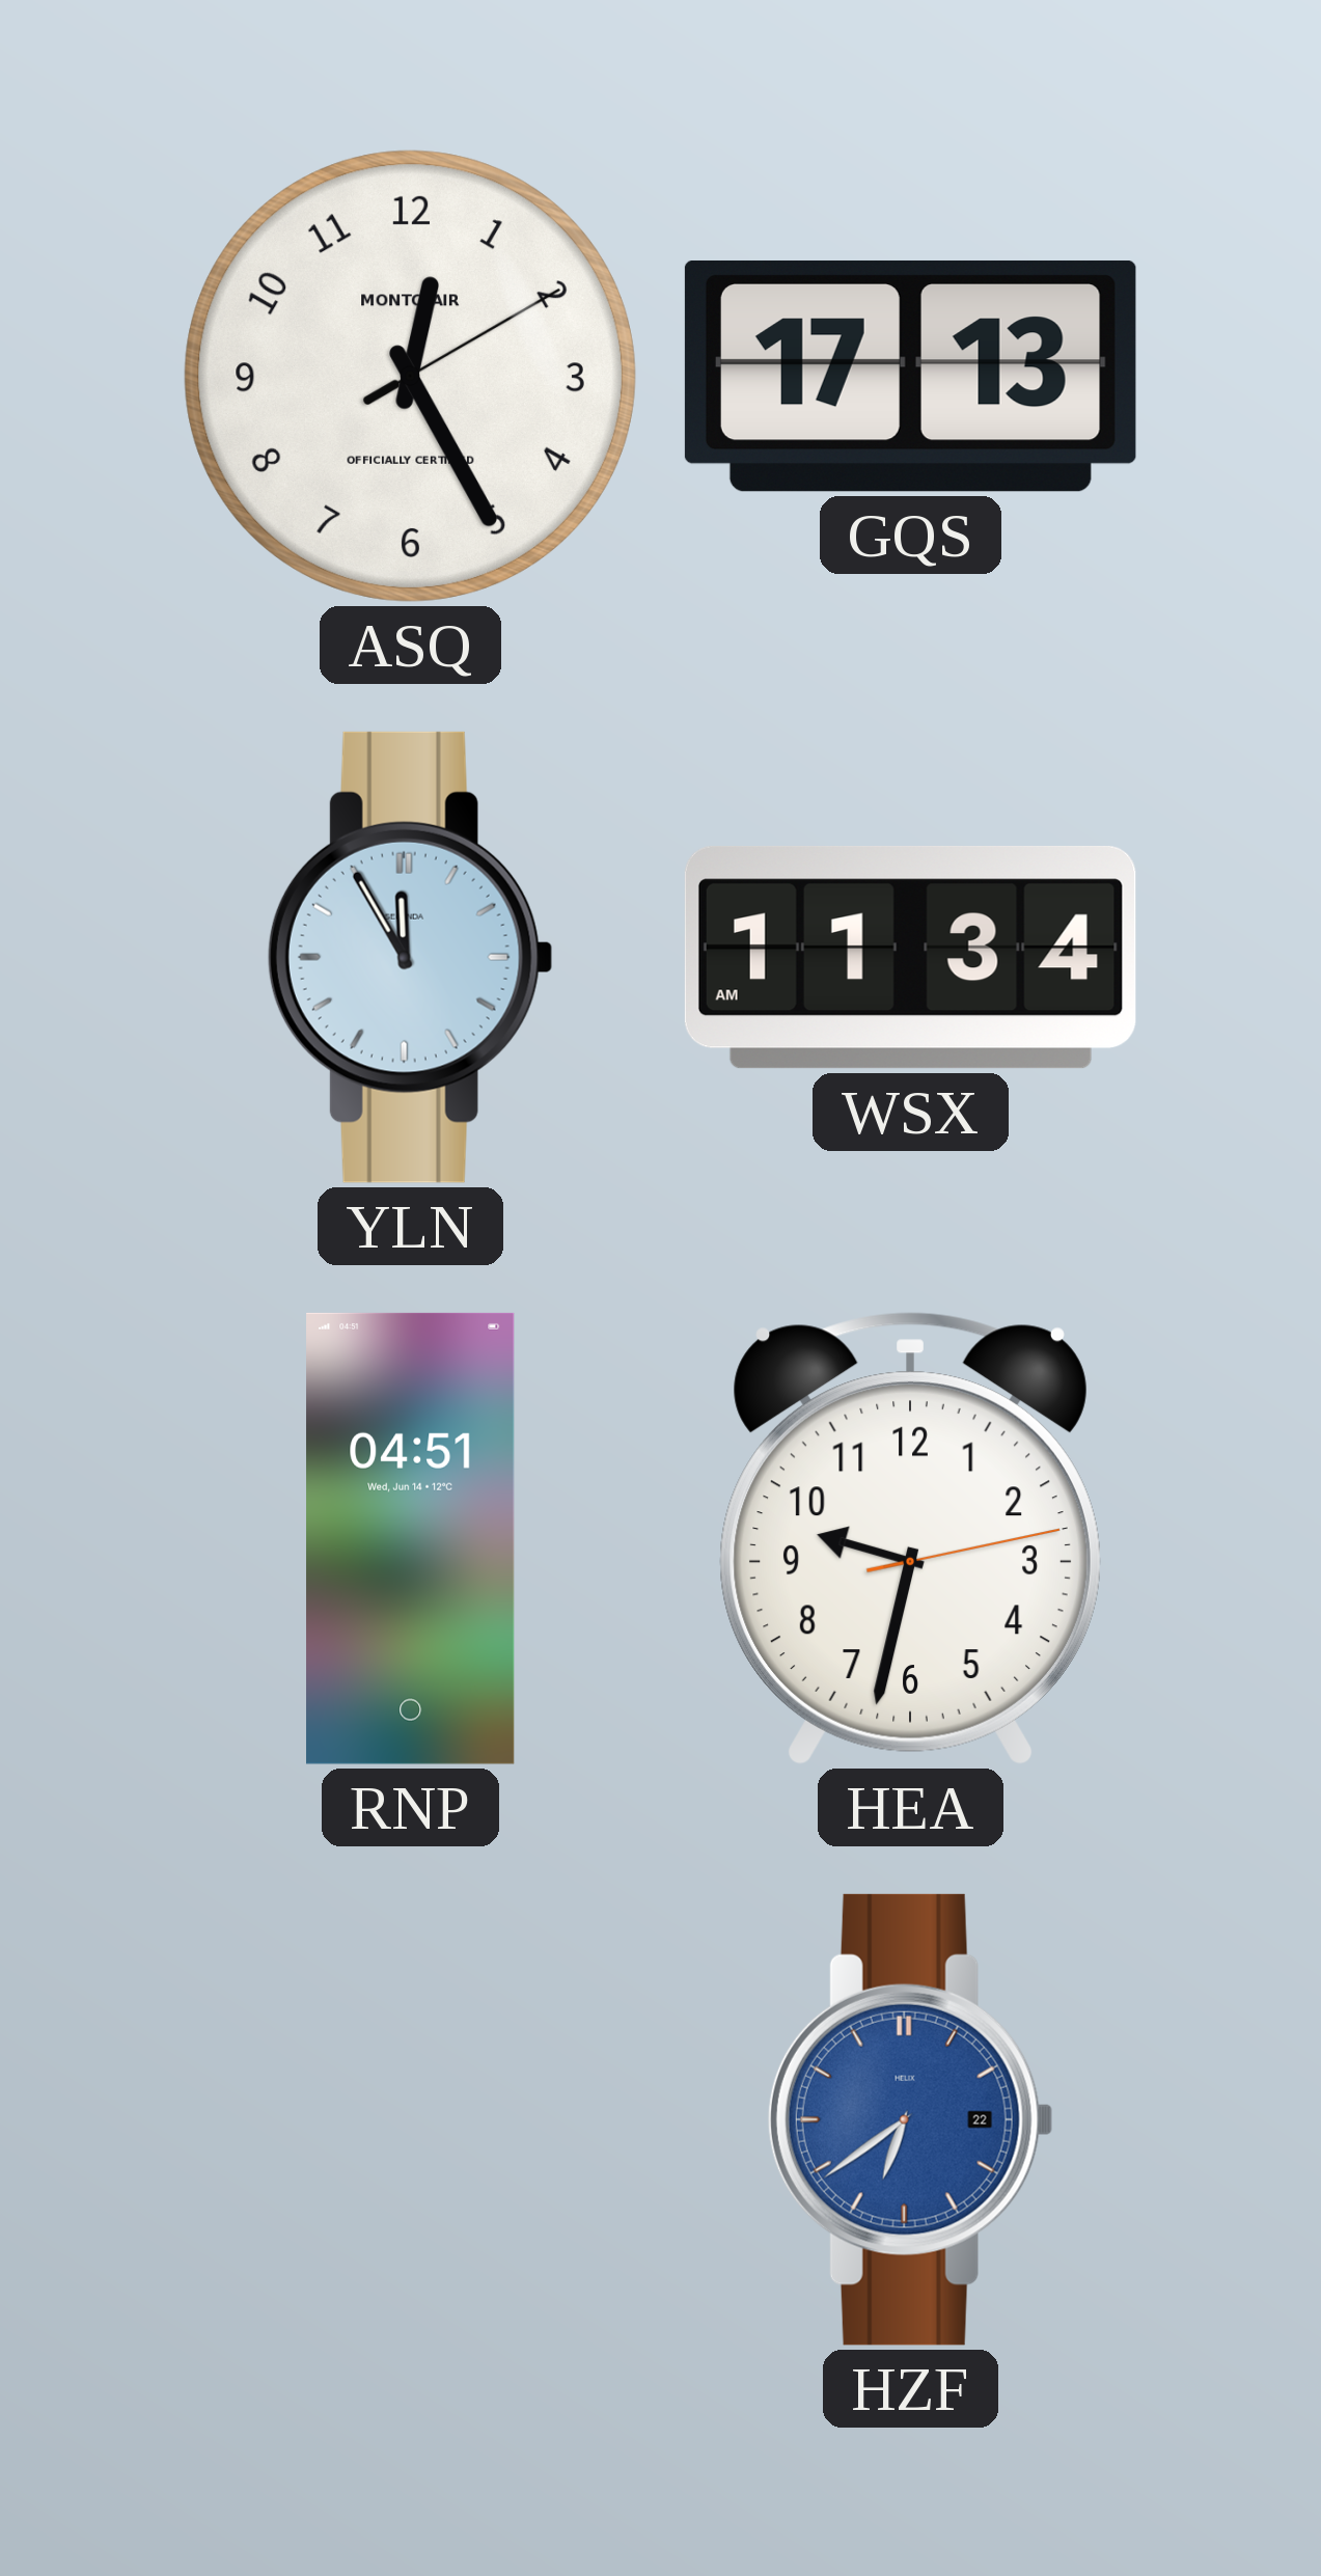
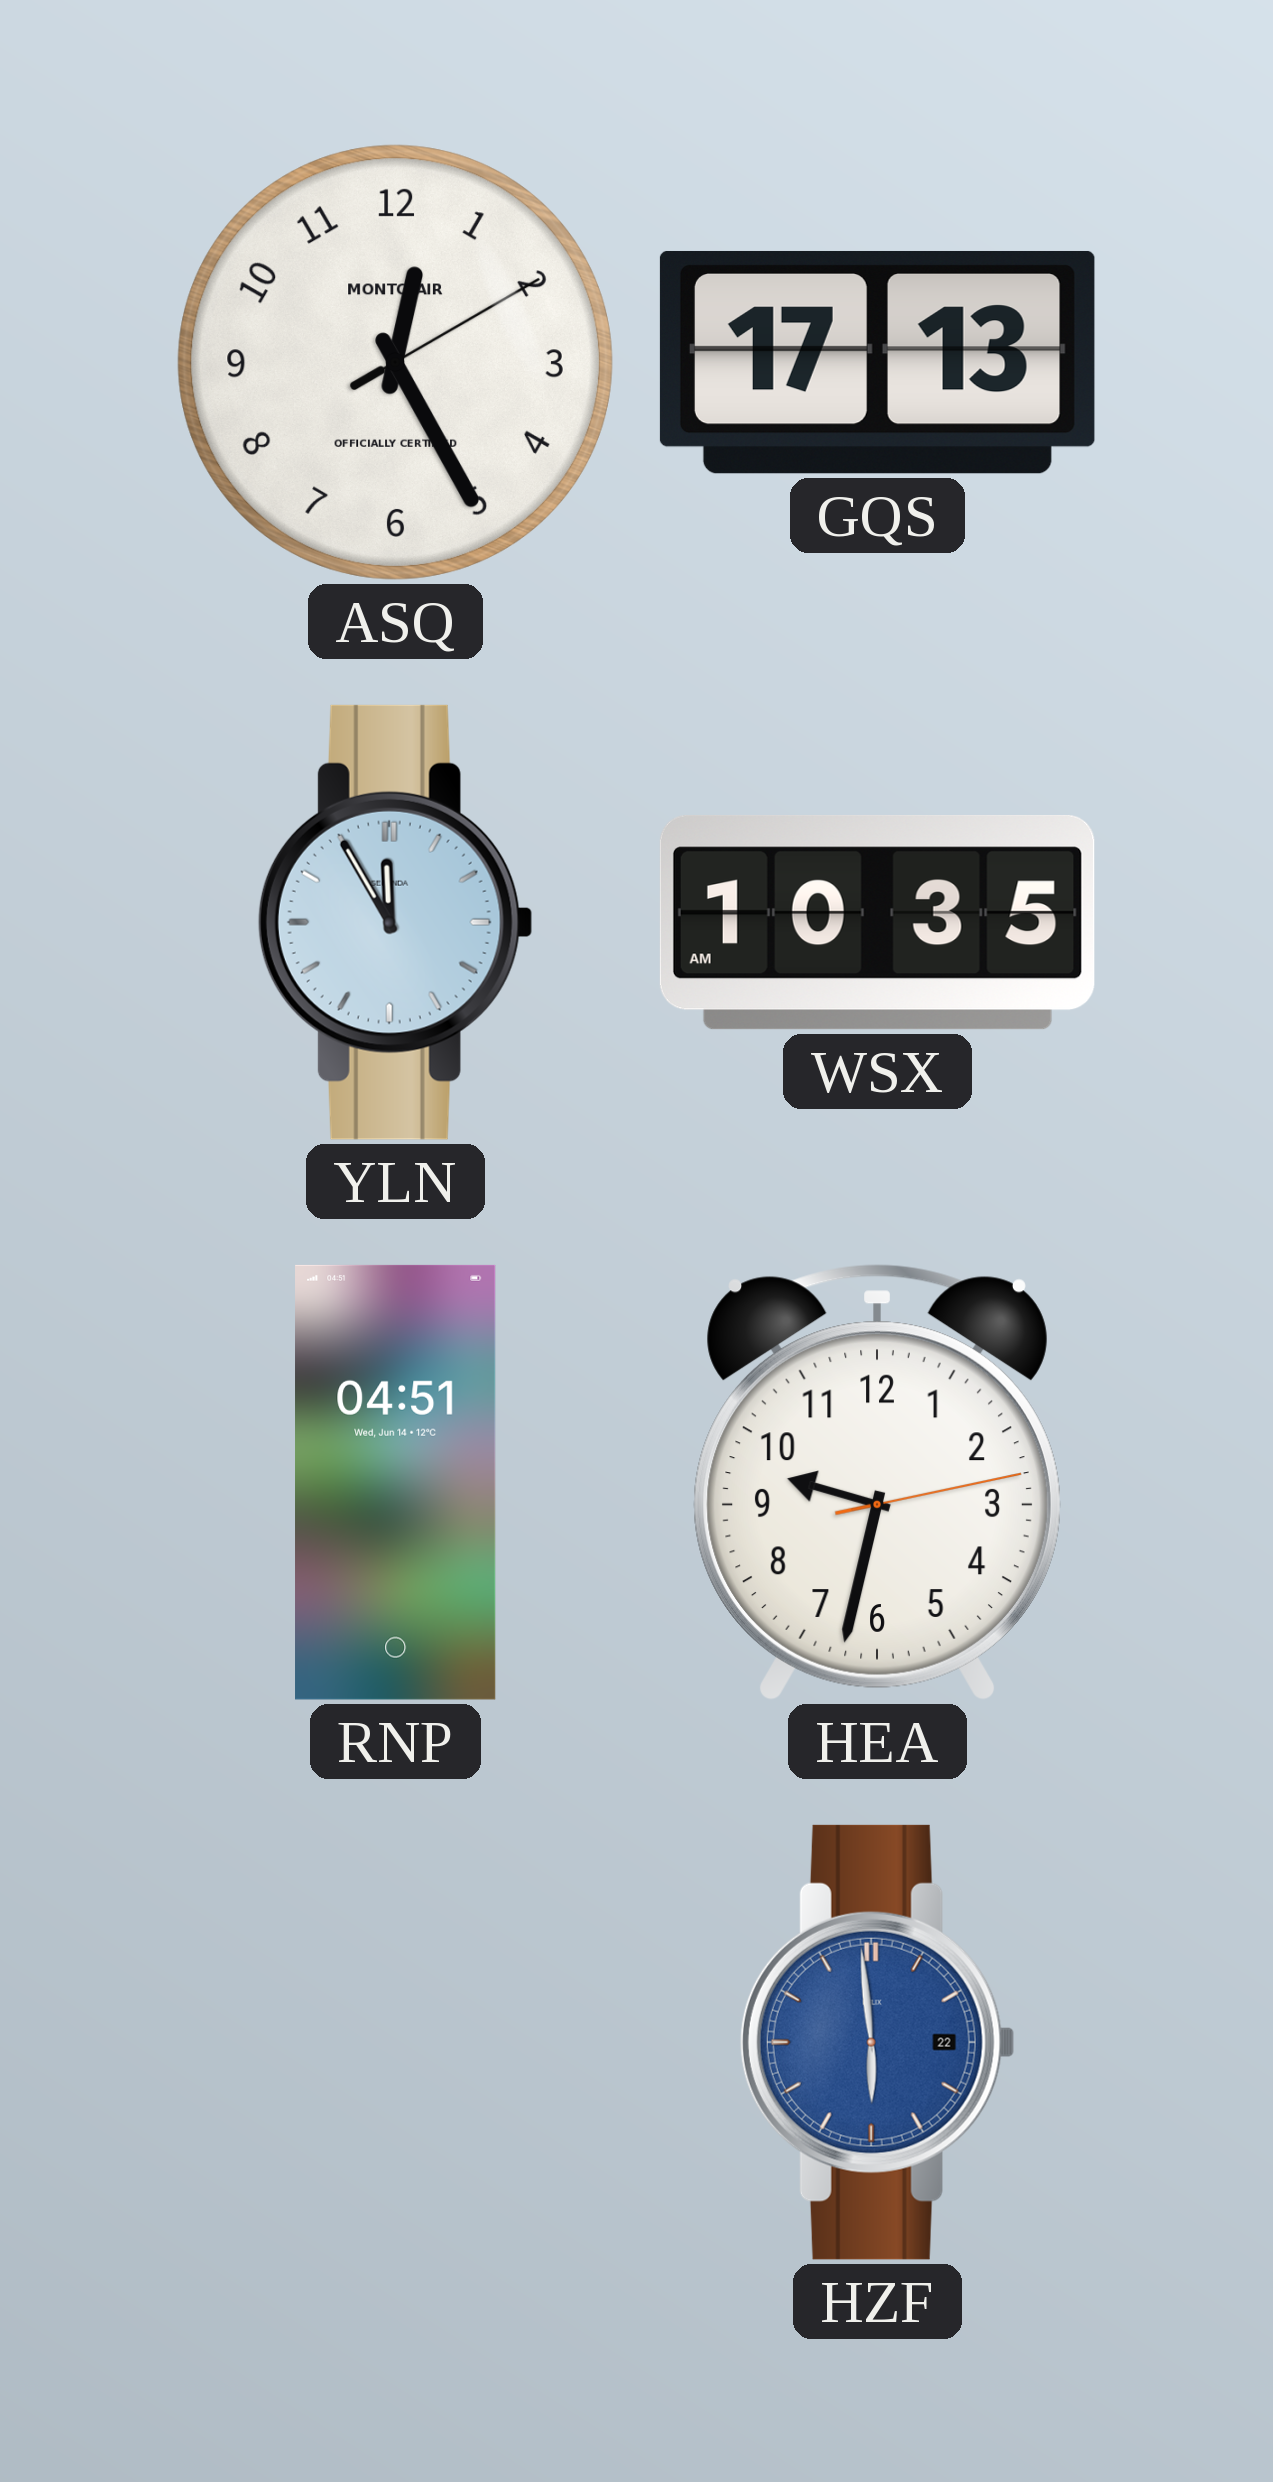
WSX: 11:34 -> 10:35
HZF: 6:39 -> 5:59
